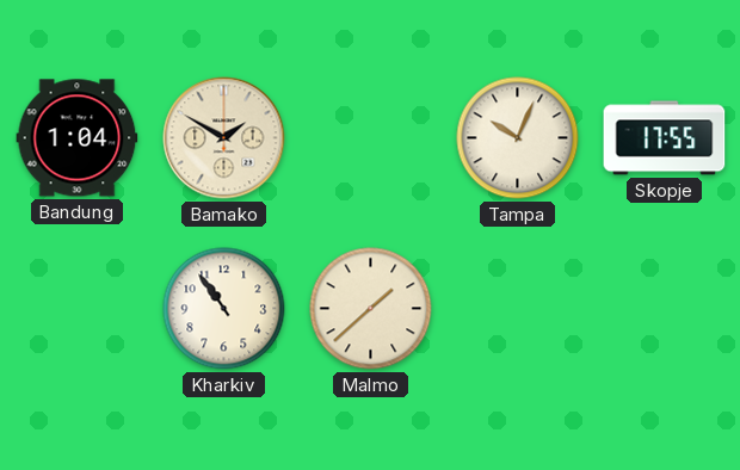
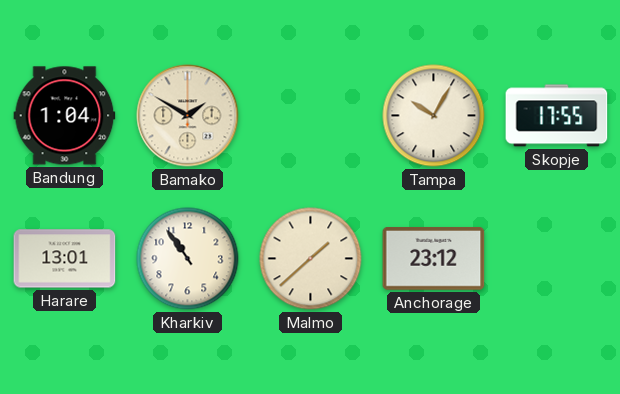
Tampa: 10:04 -> 10:05
Harare: none -> 13:01
Anchorage: none -> 23:12
